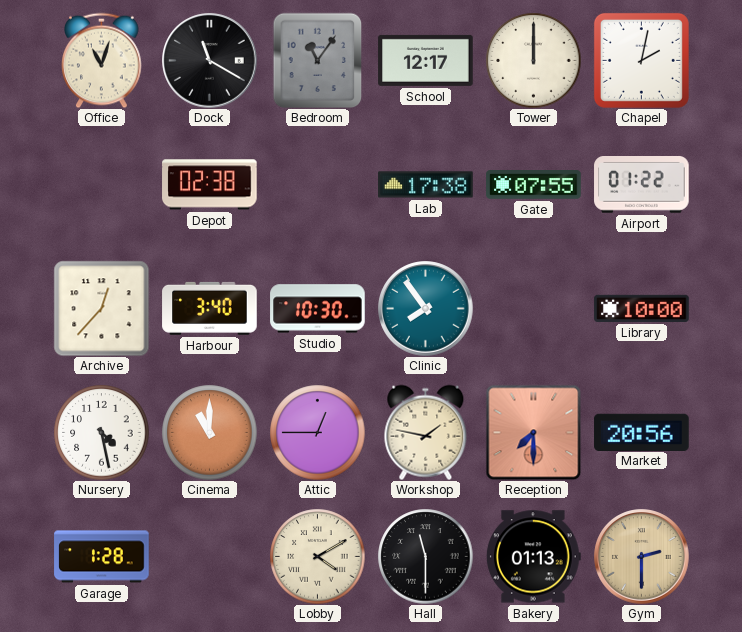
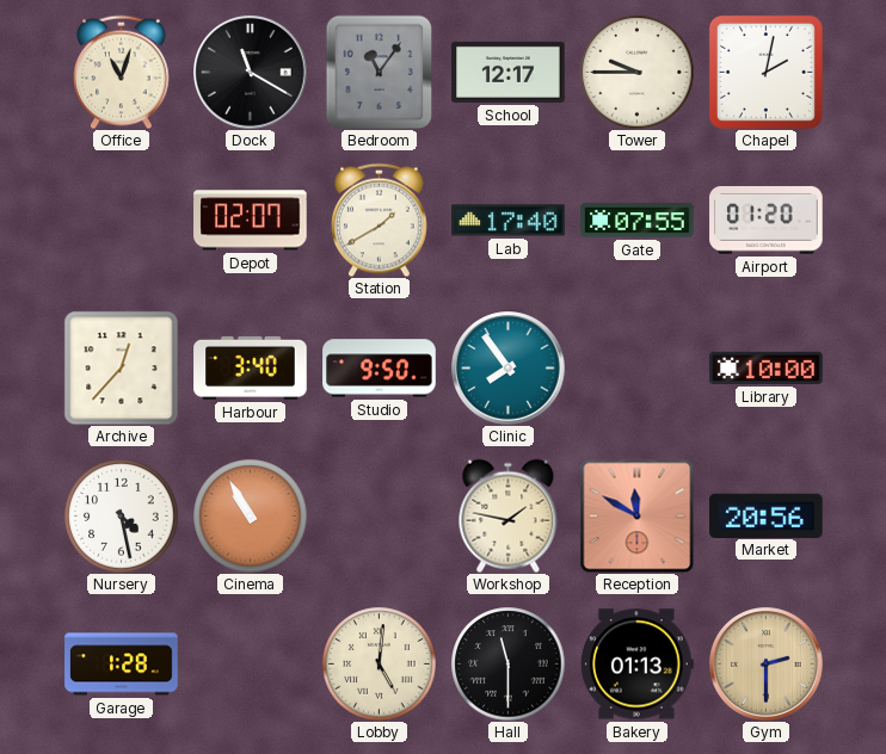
Tower: 12:00 -> 9:45
Depot: 02:38 -> 02:07
Station: none -> 1:40
Lab: 17:38 -> 17:40
Airport: 01:22 -> 01:20
Studio: 10:30 -> 9:50
Cinema: 11:00 -> 10:55
Attic: 12:45 -> none
Reception: 7:30 -> 11:50
Lobby: 4:10 -> 5:01
